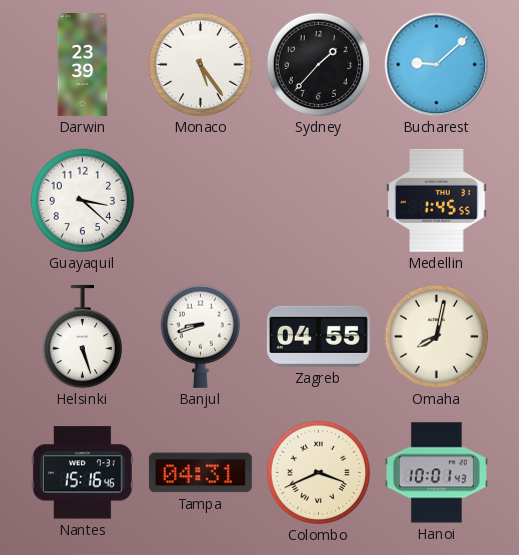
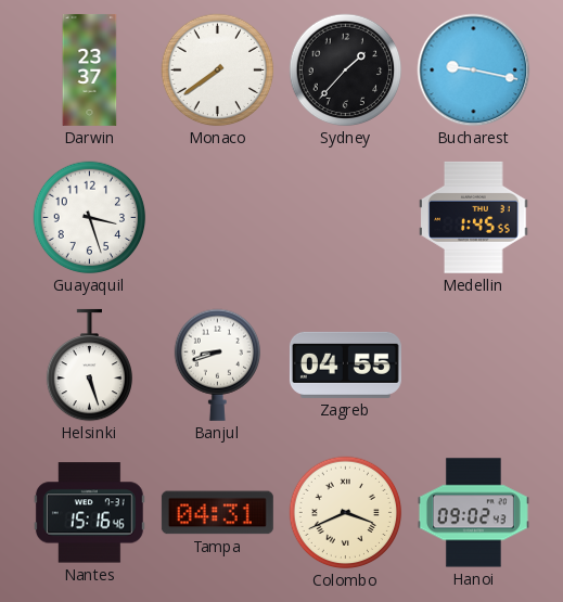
Darwin: 23:39 -> 23:37
Monaco: 5:24 -> 7:39
Bucharest: 9:08 -> 9:17
Guayaquil: 3:22 -> 3:27
Omaha: 8:02 -> none
Hanoi: 10:01 -> 09:02
